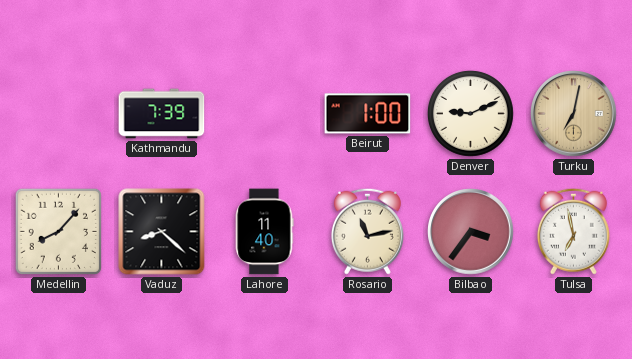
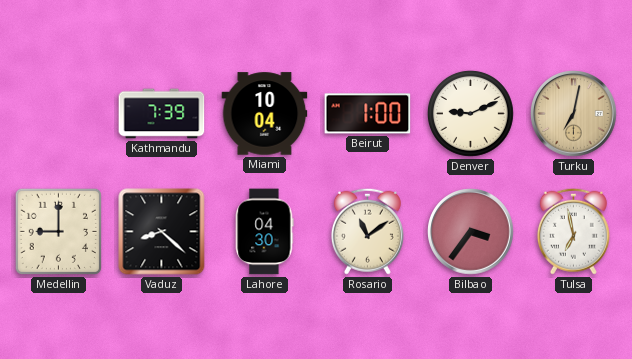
Miami: none -> 10:04
Medellin: 8:07 -> 9:00
Lahore: 11:40 -> 04:30
Rosario: 11:13 -> 11:09
